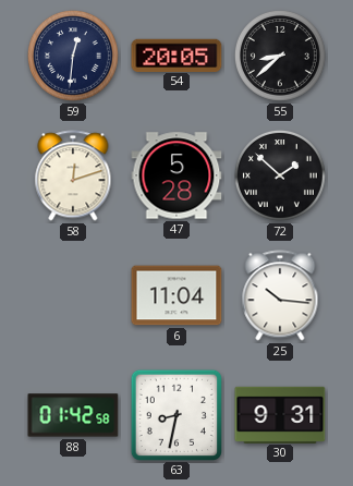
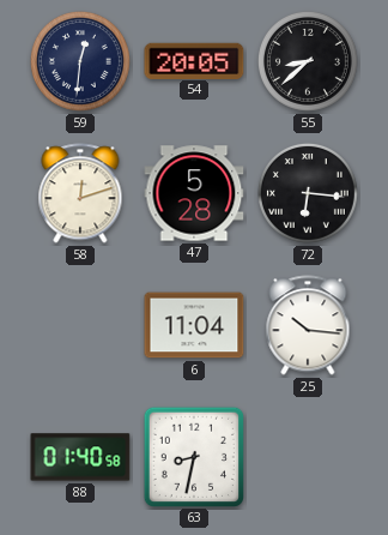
72: 1:52 -> 6:16
88: 01:42 -> 01:40
30: 9:31 -> none
